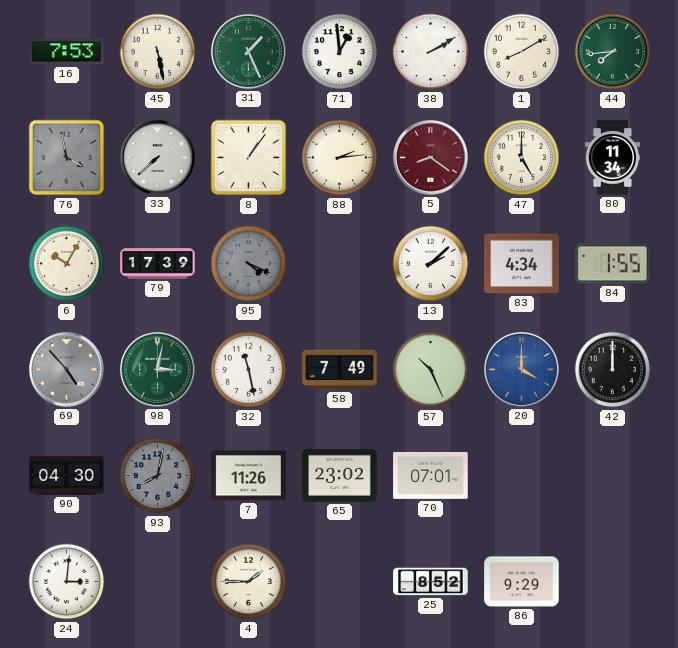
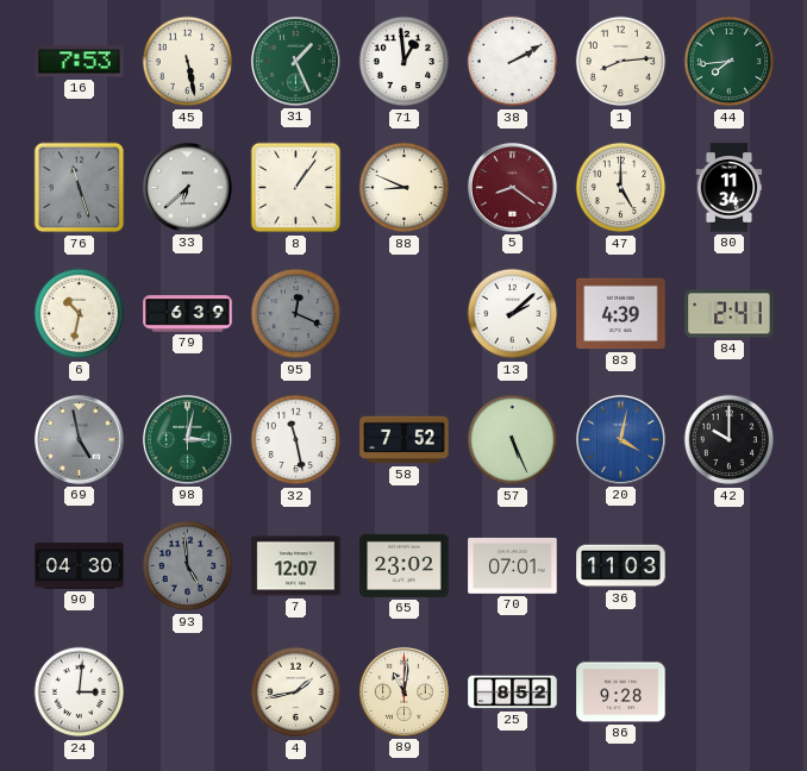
1: 8:10 -> 8:14
76: 3:58 -> 11:27
33: 7:38 -> 6:38
88: 2:14 -> 8:49
6: 10:05 -> 10:32
79: 17:39 -> 6:39
95: 4:19 -> 12:19
83: 4:34 -> 4:39
84: 1:55 -> 2:41
69: 4:53 -> 4:58
58: 7:49 -> 7:52
57: 10:26 -> 5:26
20: 4:00 -> 4:02
42: 12:00 -> 10:00
93: 8:02 -> 4:59
7: 11:26 -> 12:07
36: none -> 11:03
4: 1:45 -> 1:43
89: none -> 11:01
86: 9:29 -> 9:28
